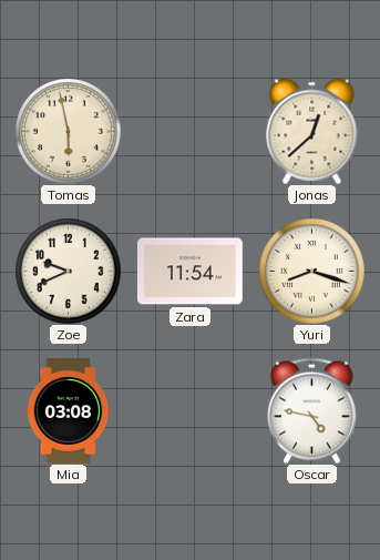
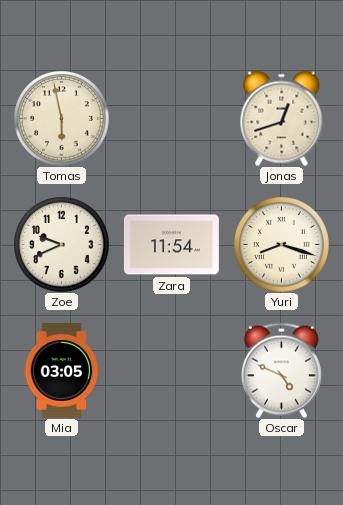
Jonas: 12:38 -> 12:42
Mia: 03:08 -> 03:05
Oscar: 4:47 -> 4:49
